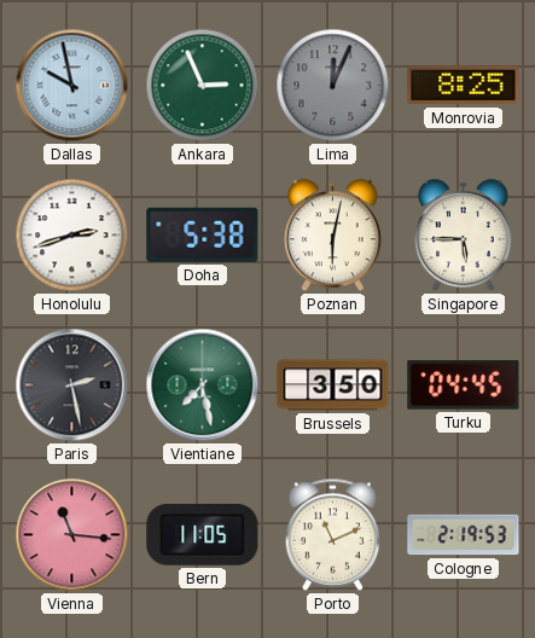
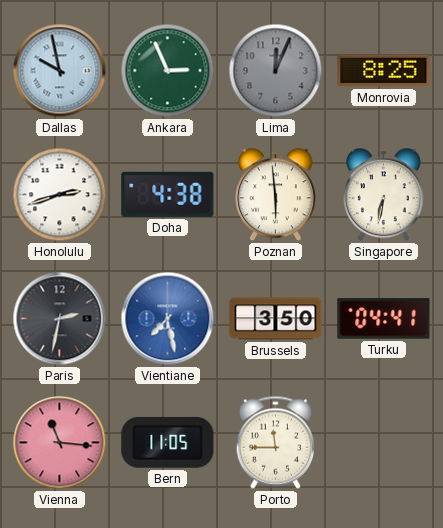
Doha: 5:38 -> 4:38
Poznan: 6:02 -> 5:59
Singapore: 5:45 -> 6:32
Paris: 2:28 -> 2:32
Vientiane dial: green -> blue
Turku: 04:45 -> 04:41
Porto: 11:11 -> 11:45
Cologne: 2:19 -> none
